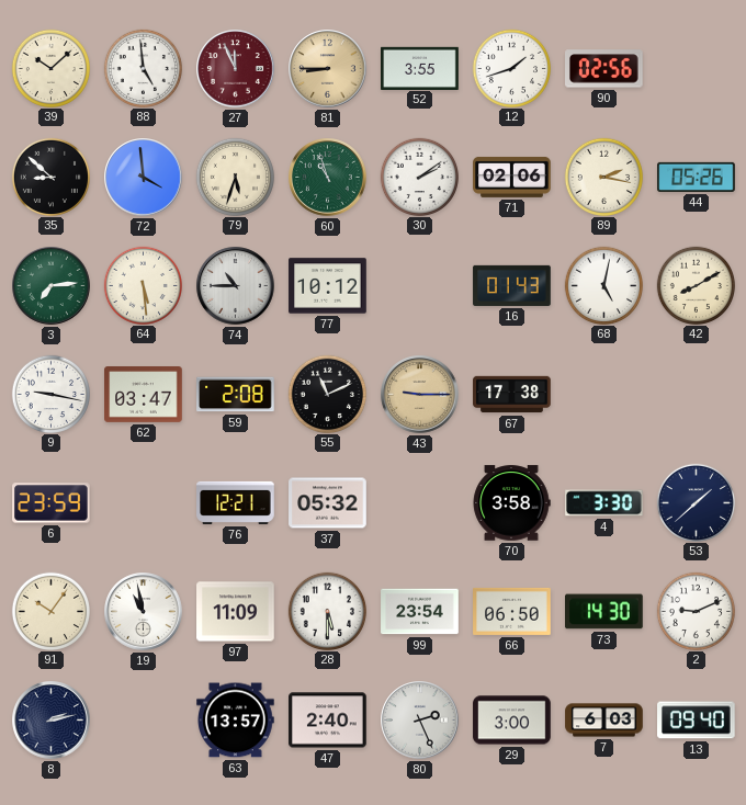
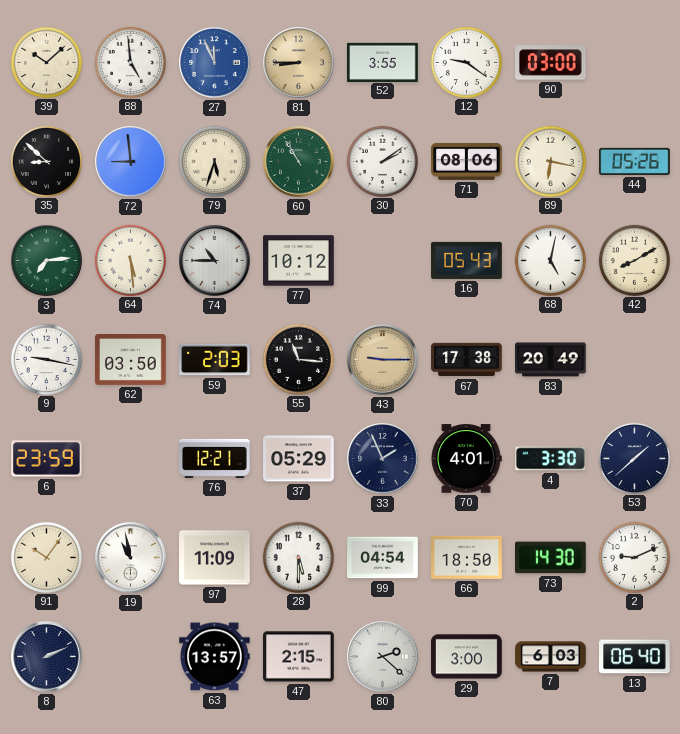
27 dial: burgundy -> blue
12: 1:42 -> 9:21
90: 02:56 -> 03:00
72: 3:59 -> 8:59
60: 10:57 -> 10:55
71: 02:06 -> 08:06
89: 2:17 -> 6:17
16: 01:43 -> 05:43
62: 03:47 -> 03:50
59: 2:08 -> 2:03
55: 11:11 -> 11:16
83: none -> 20:49
37: 05:32 -> 05:29
33: none -> 1:56
70: 3:58 -> 4:01
99: 23:54 -> 04:54
66: 06:50 -> 18:50
8: 2:13 -> 2:11
47: 2:40 -> 2:15
80: 2:26 -> 2:22
13: 09:40 -> 06:40
